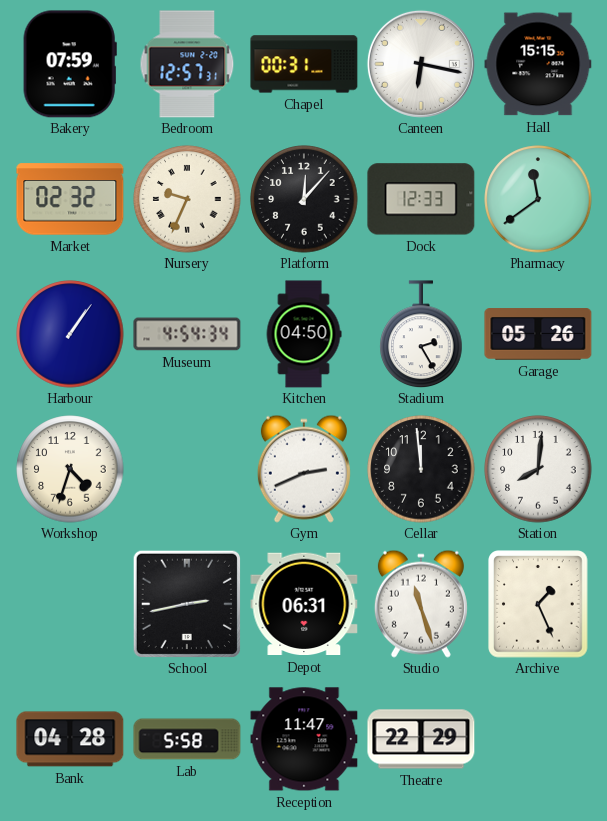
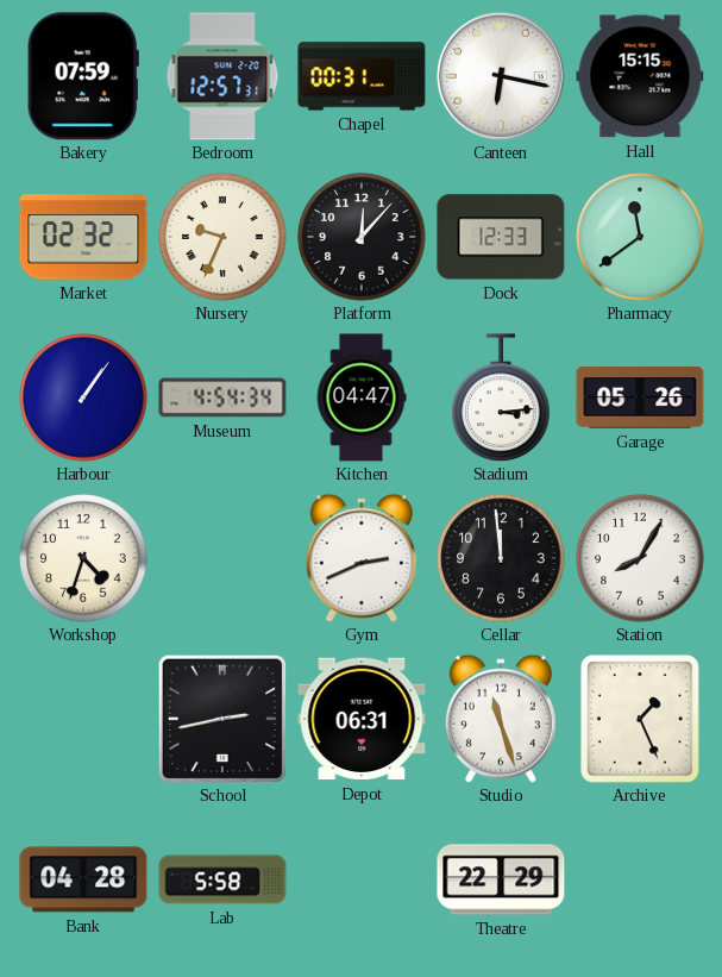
Kitchen: 04:50 -> 04:47
Stadium: 2:25 -> 3:14
Station: 8:01 -> 8:05
Reception: 11:47 -> none
